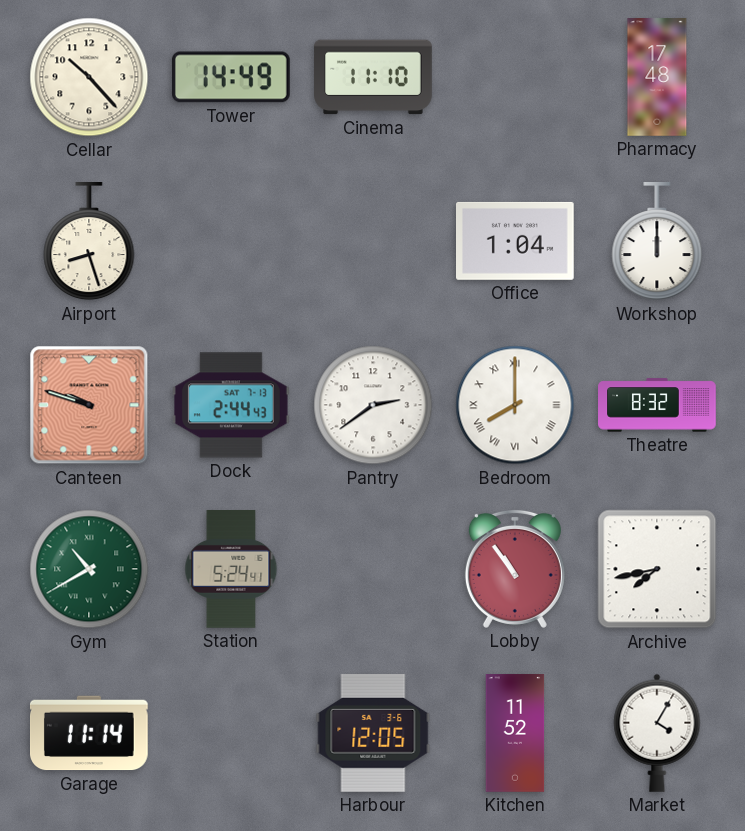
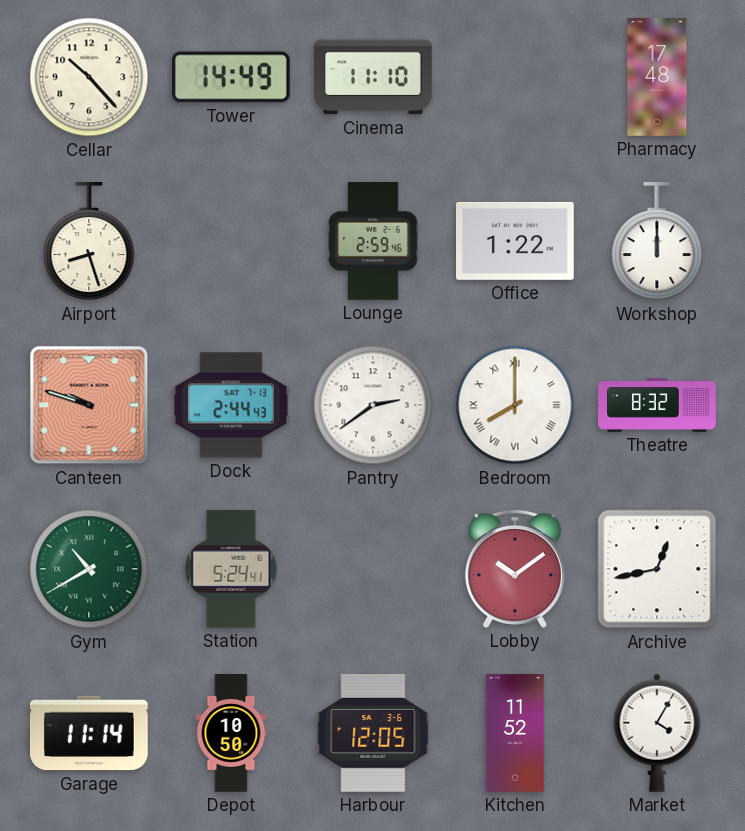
Lounge: none -> 2:59
Office: 1:04 -> 1:22
Lobby: 10:54 -> 10:09
Archive: 7:43 -> 12:43
Depot: none -> 10:50
